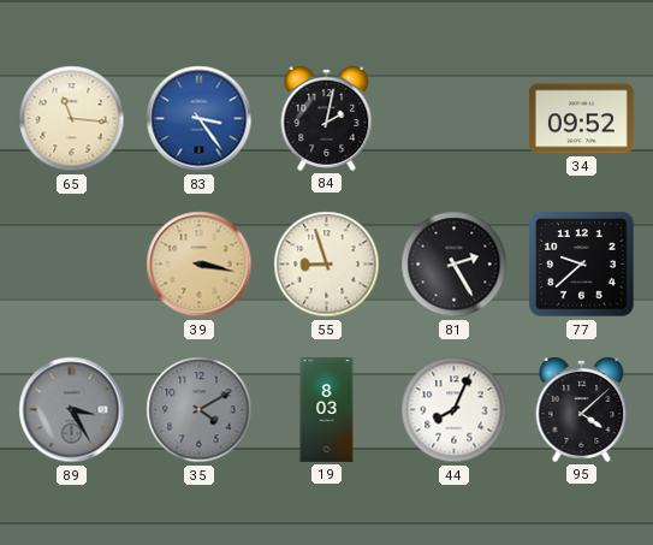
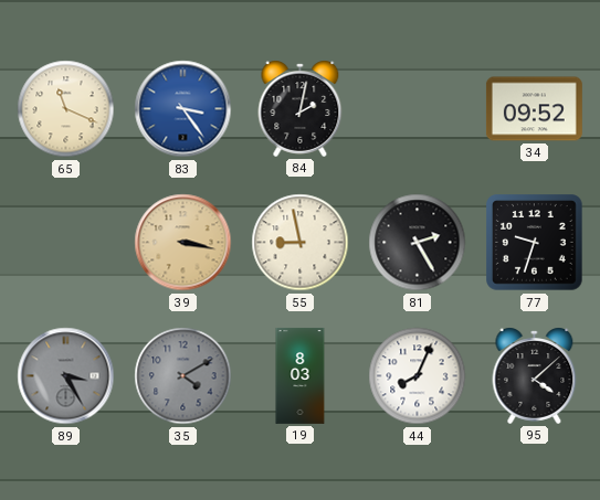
65: 11:16 -> 11:19
55: 8:57 -> 8:58
77: 9:38 -> 9:33
